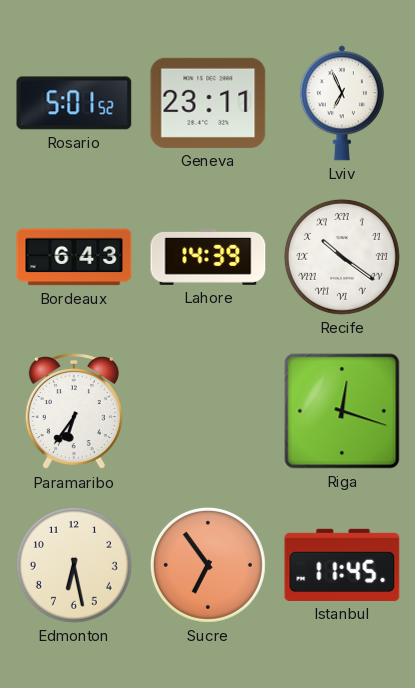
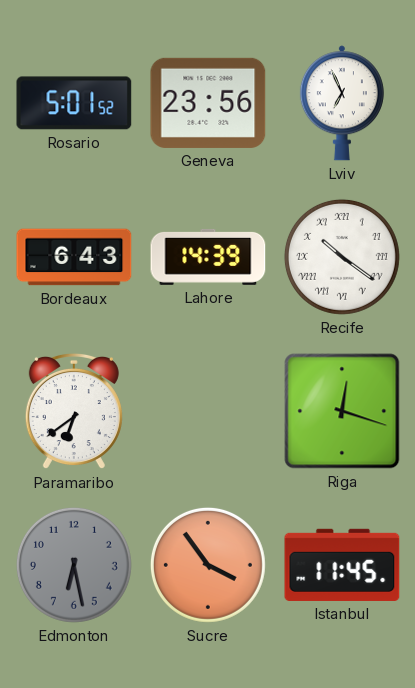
Geneva: 23:11 -> 23:56
Paramaribo: 6:36 -> 6:39
Edmonton dial: cream -> grey
Sucre: 6:54 -> 3:54
